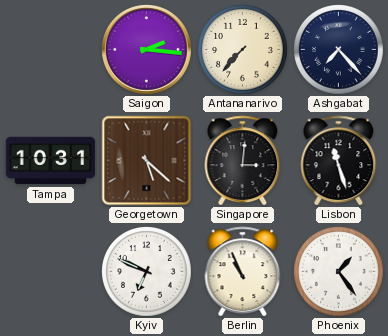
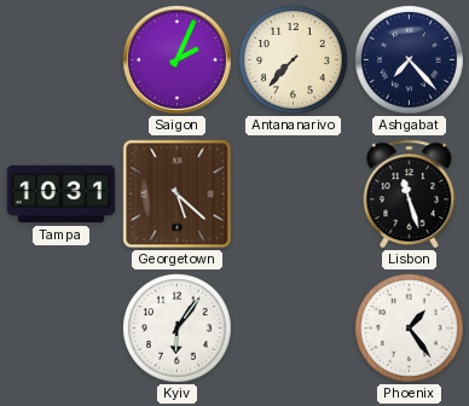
Saigon: 2:16 -> 2:04
Singapore: 3:01 -> none
Kyiv: 6:49 -> 6:06
Berlin: 10:56 -> none
